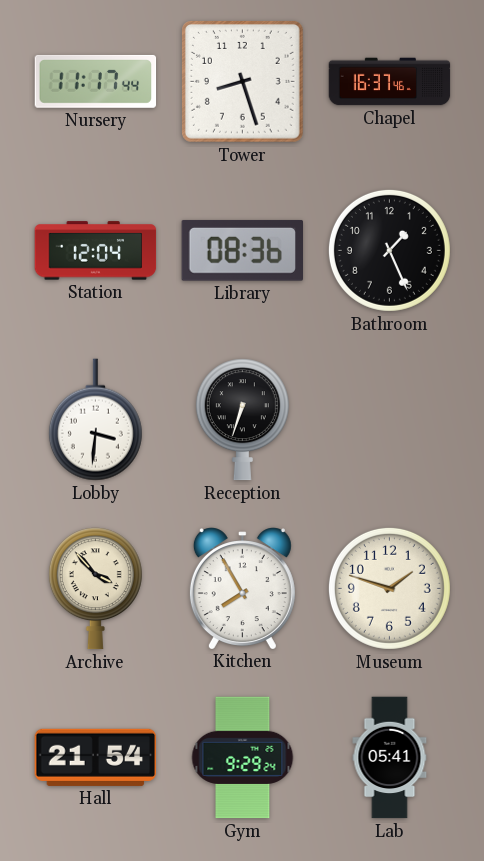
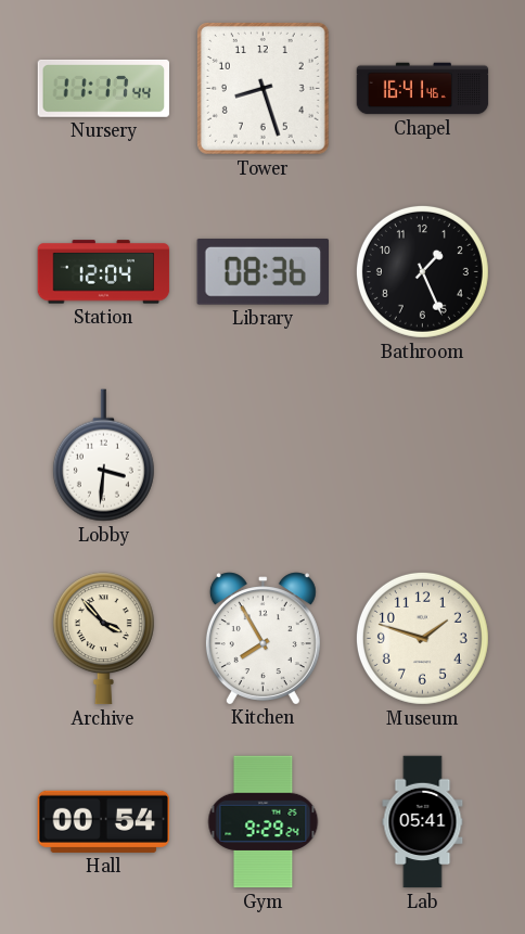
Chapel: 16:37 -> 16:41
Reception: 6:33 -> none
Hall: 21:54 -> 00:54
